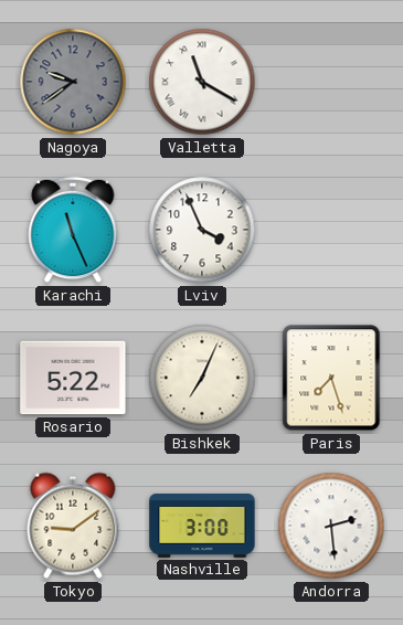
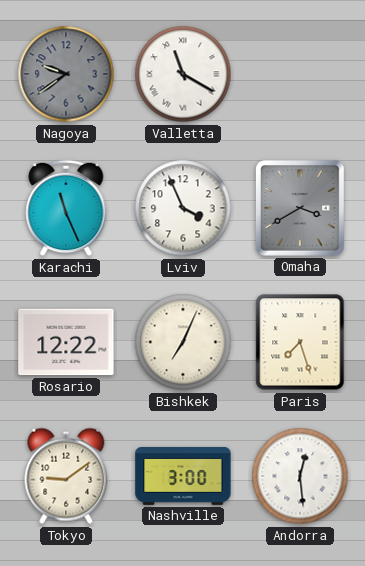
Omaha: none -> 3:40
Rosario: 5:22 -> 12:22
Andorra: 2:29 -> 12:29
